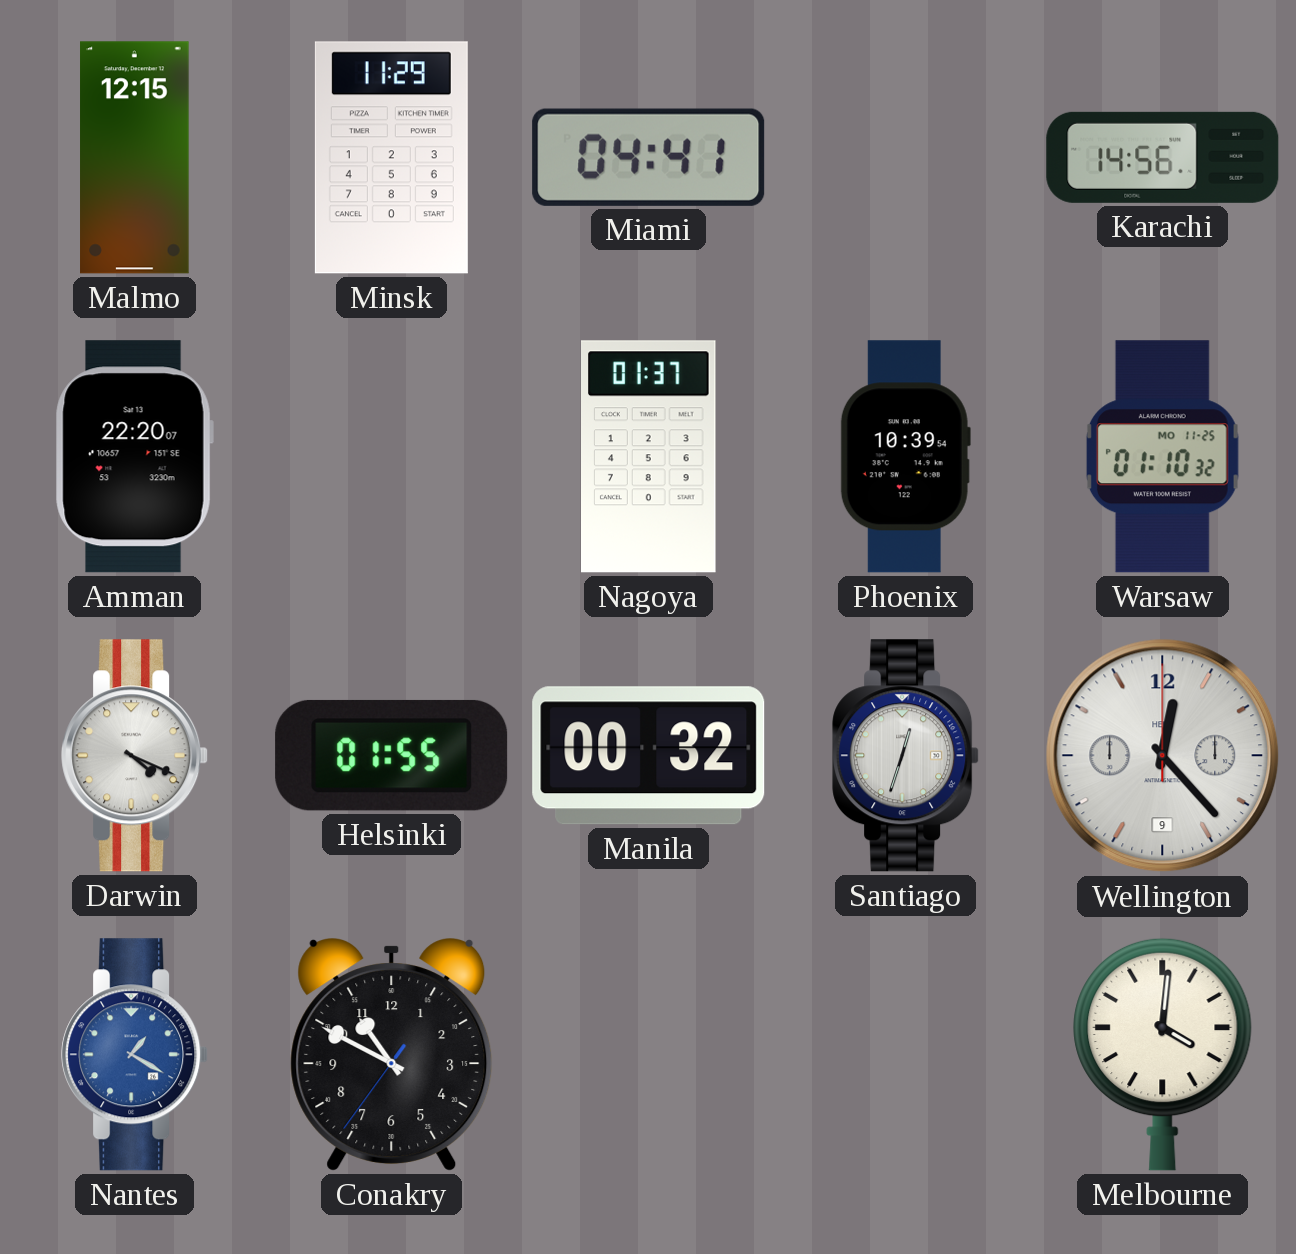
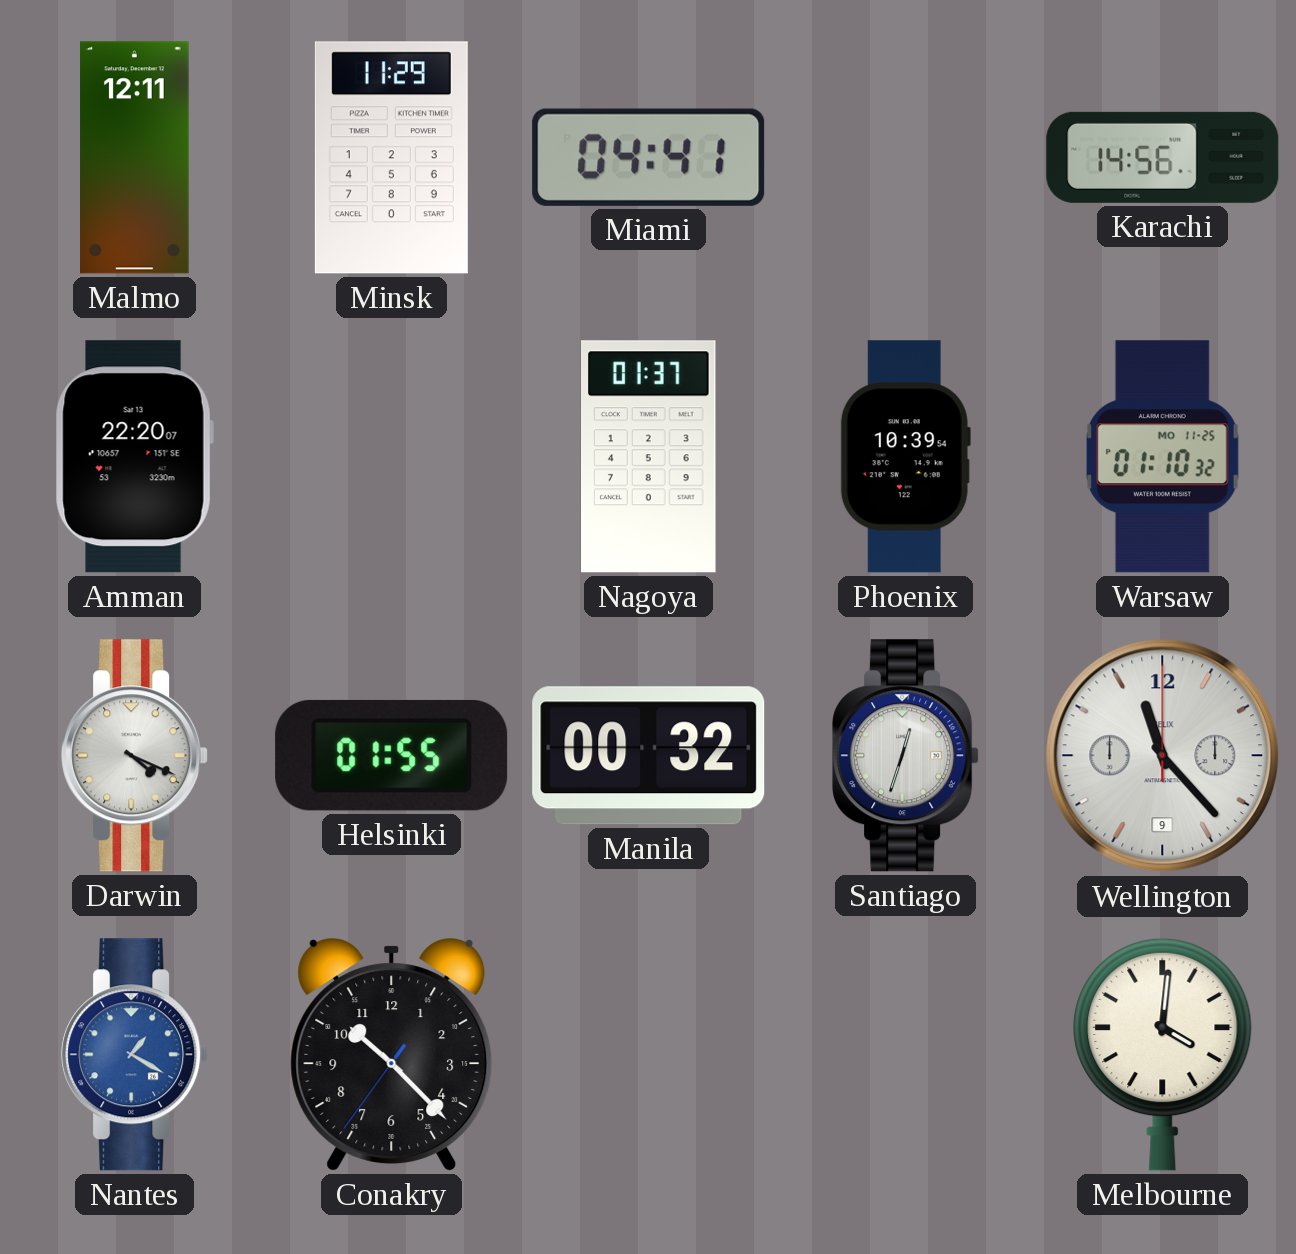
Malmo: 12:15 -> 12:11
Wellington: 12:23 -> 11:23
Conakry: 10:49 -> 10:22
